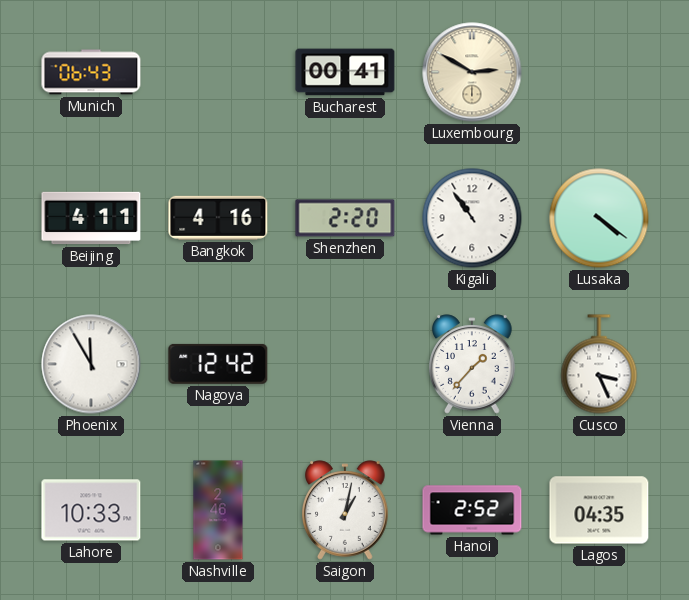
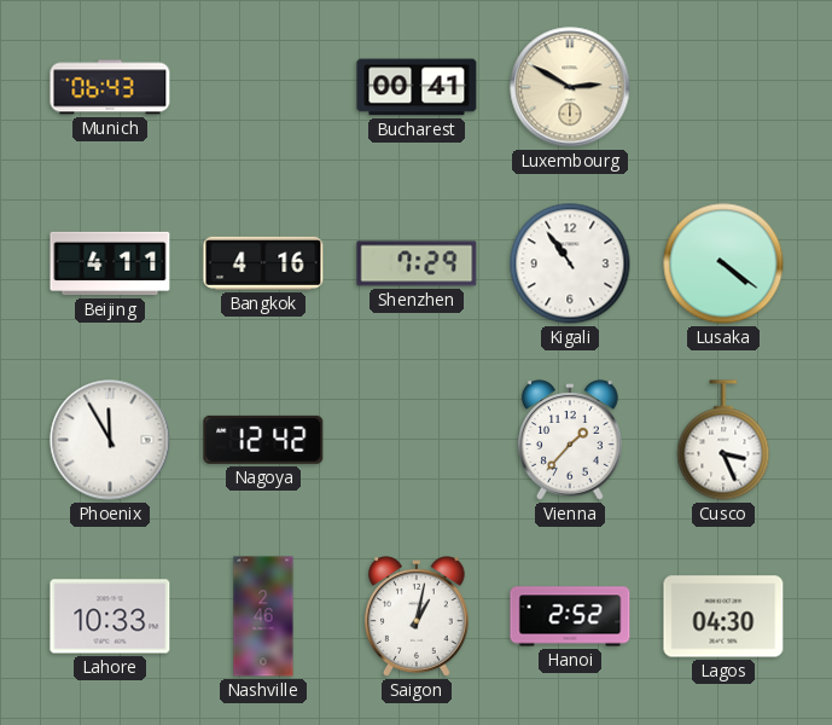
Shenzhen: 2:20 -> 7:29
Lagos: 04:35 -> 04:30
